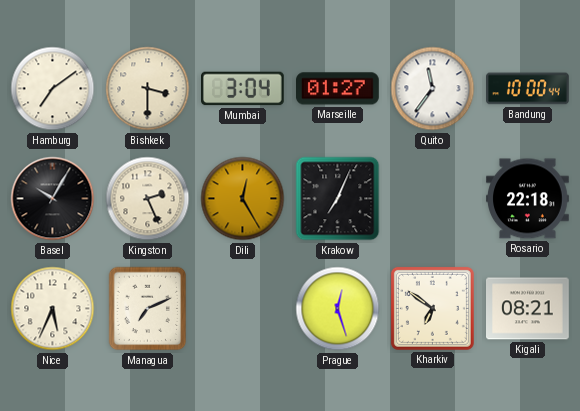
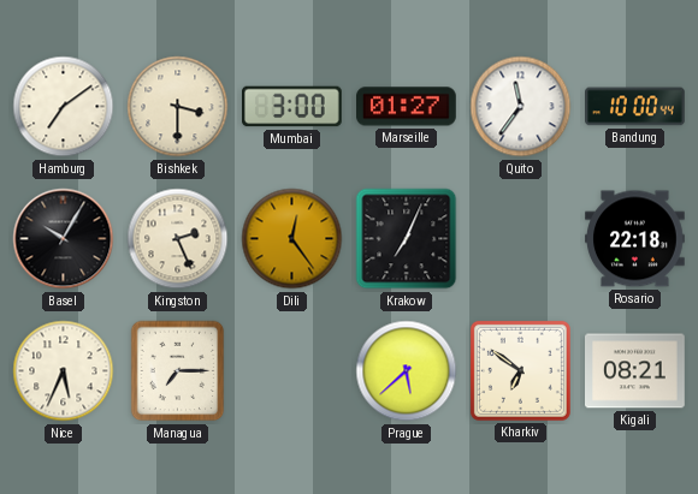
Mumbai: 3:04 -> 3:00
Dili: 12:25 -> 12:24
Managua: 7:11 -> 7:15
Prague: 12:27 -> 5:38
